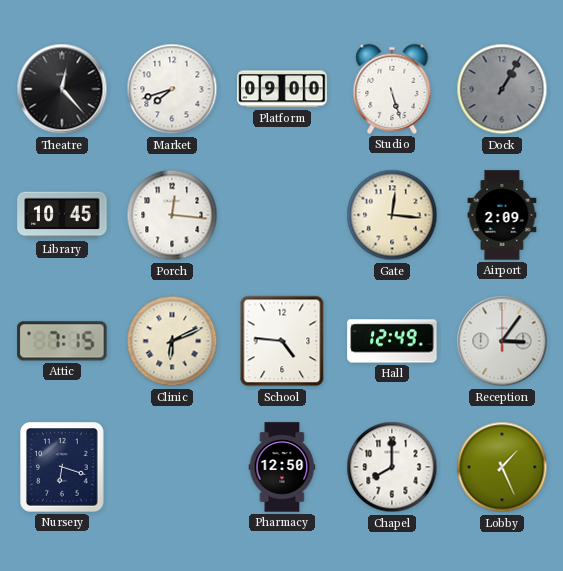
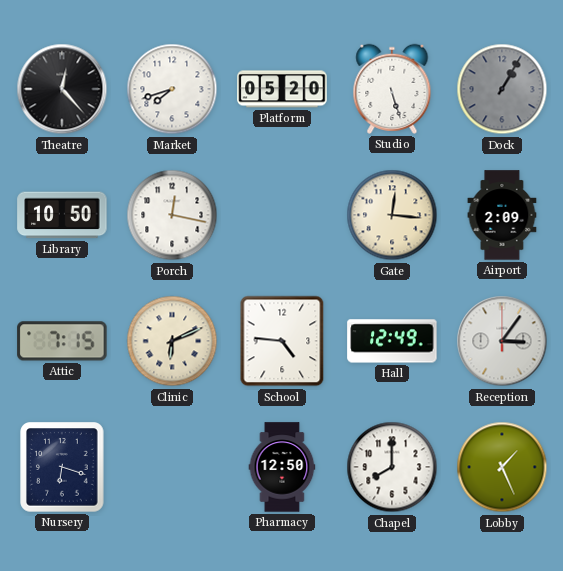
Platform: 09:00 -> 05:20
Library: 10:45 -> 10:50
Porch: 12:16 -> 12:17
